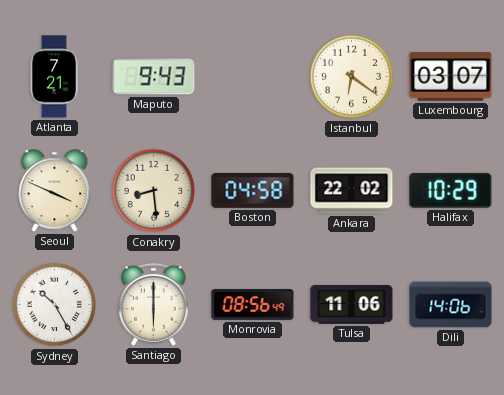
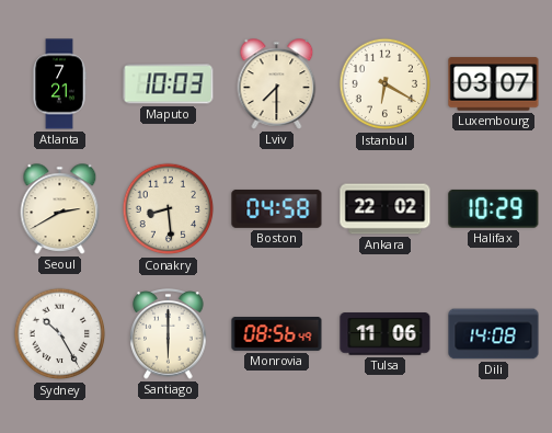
Maputo: 9:43 -> 10:03
Lviv: none -> 7:30
Istanbul: 6:21 -> 6:20
Seoul: 3:49 -> 2:40
Dili: 14:06 -> 14:08
